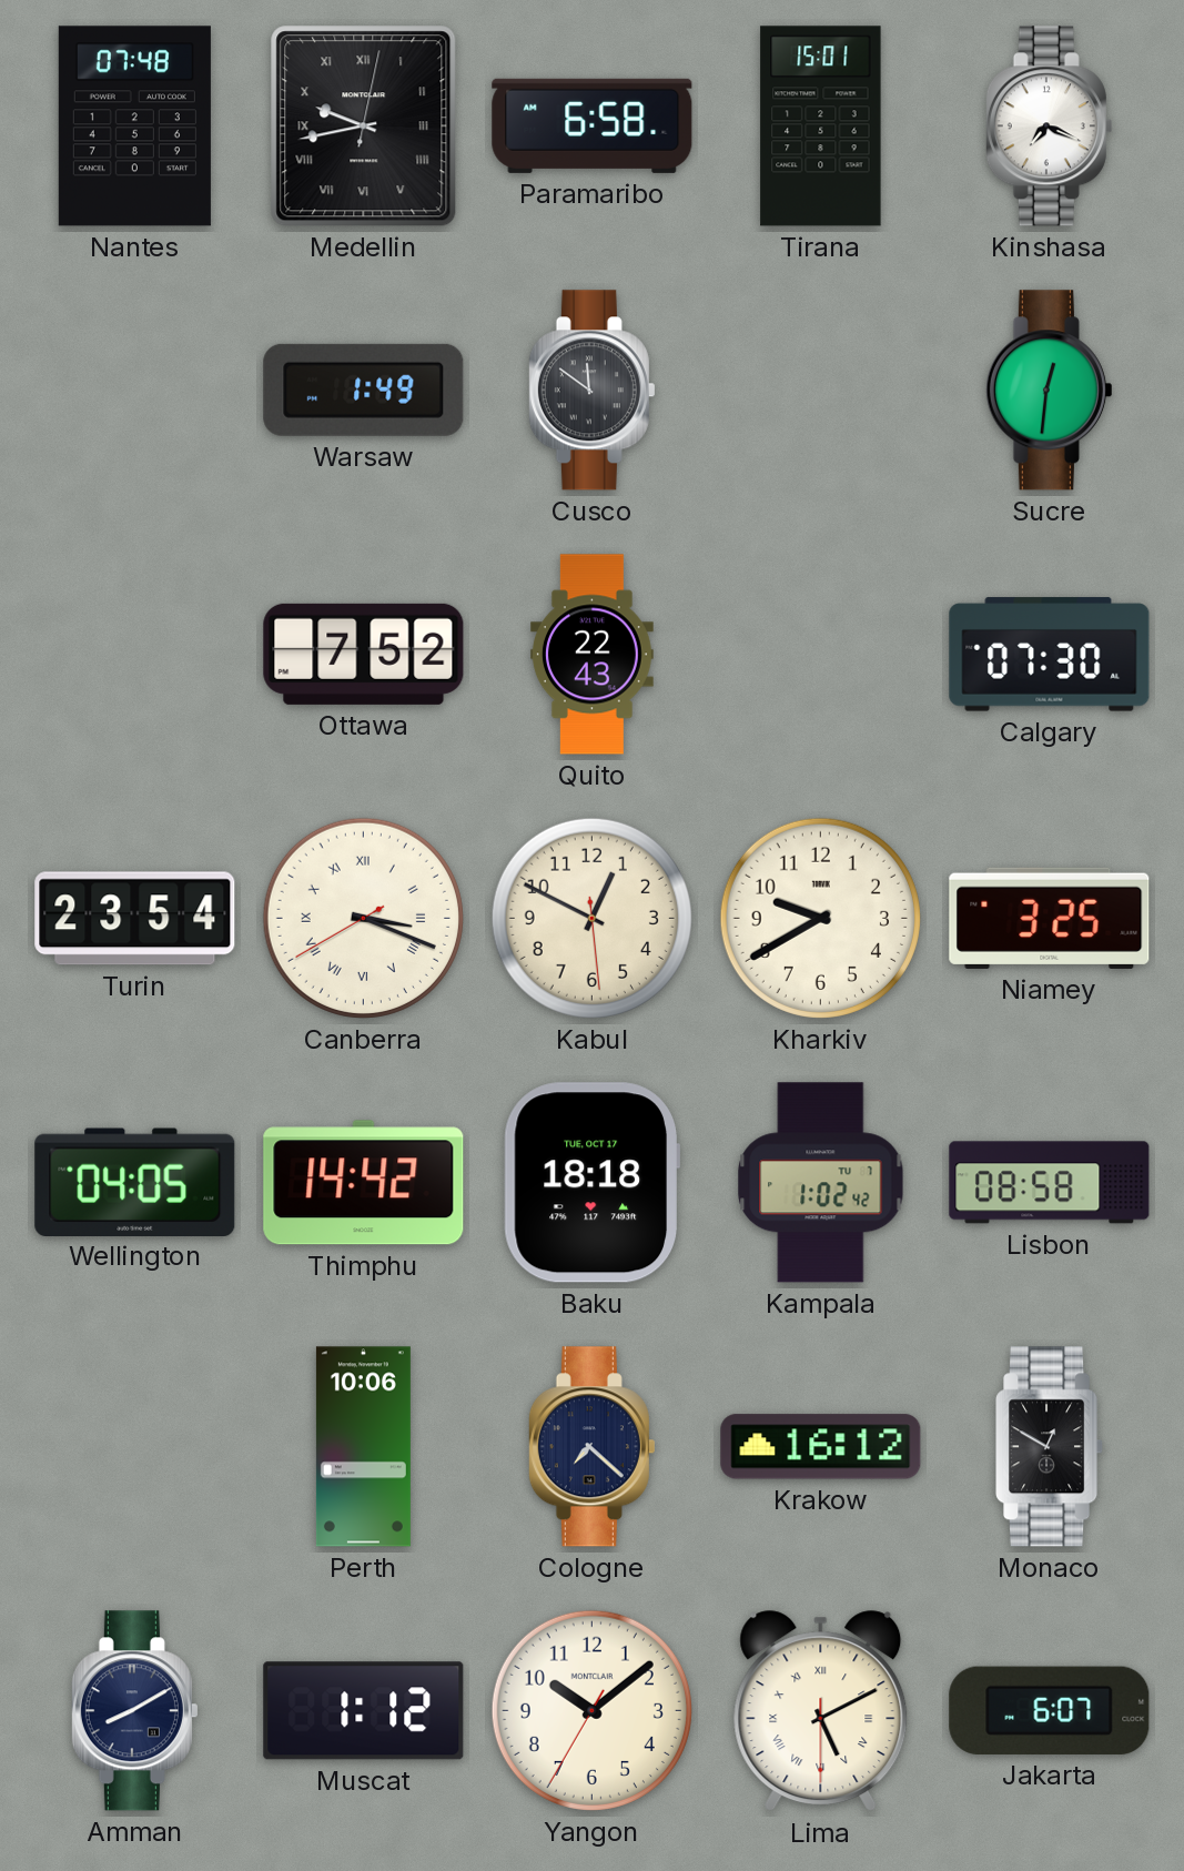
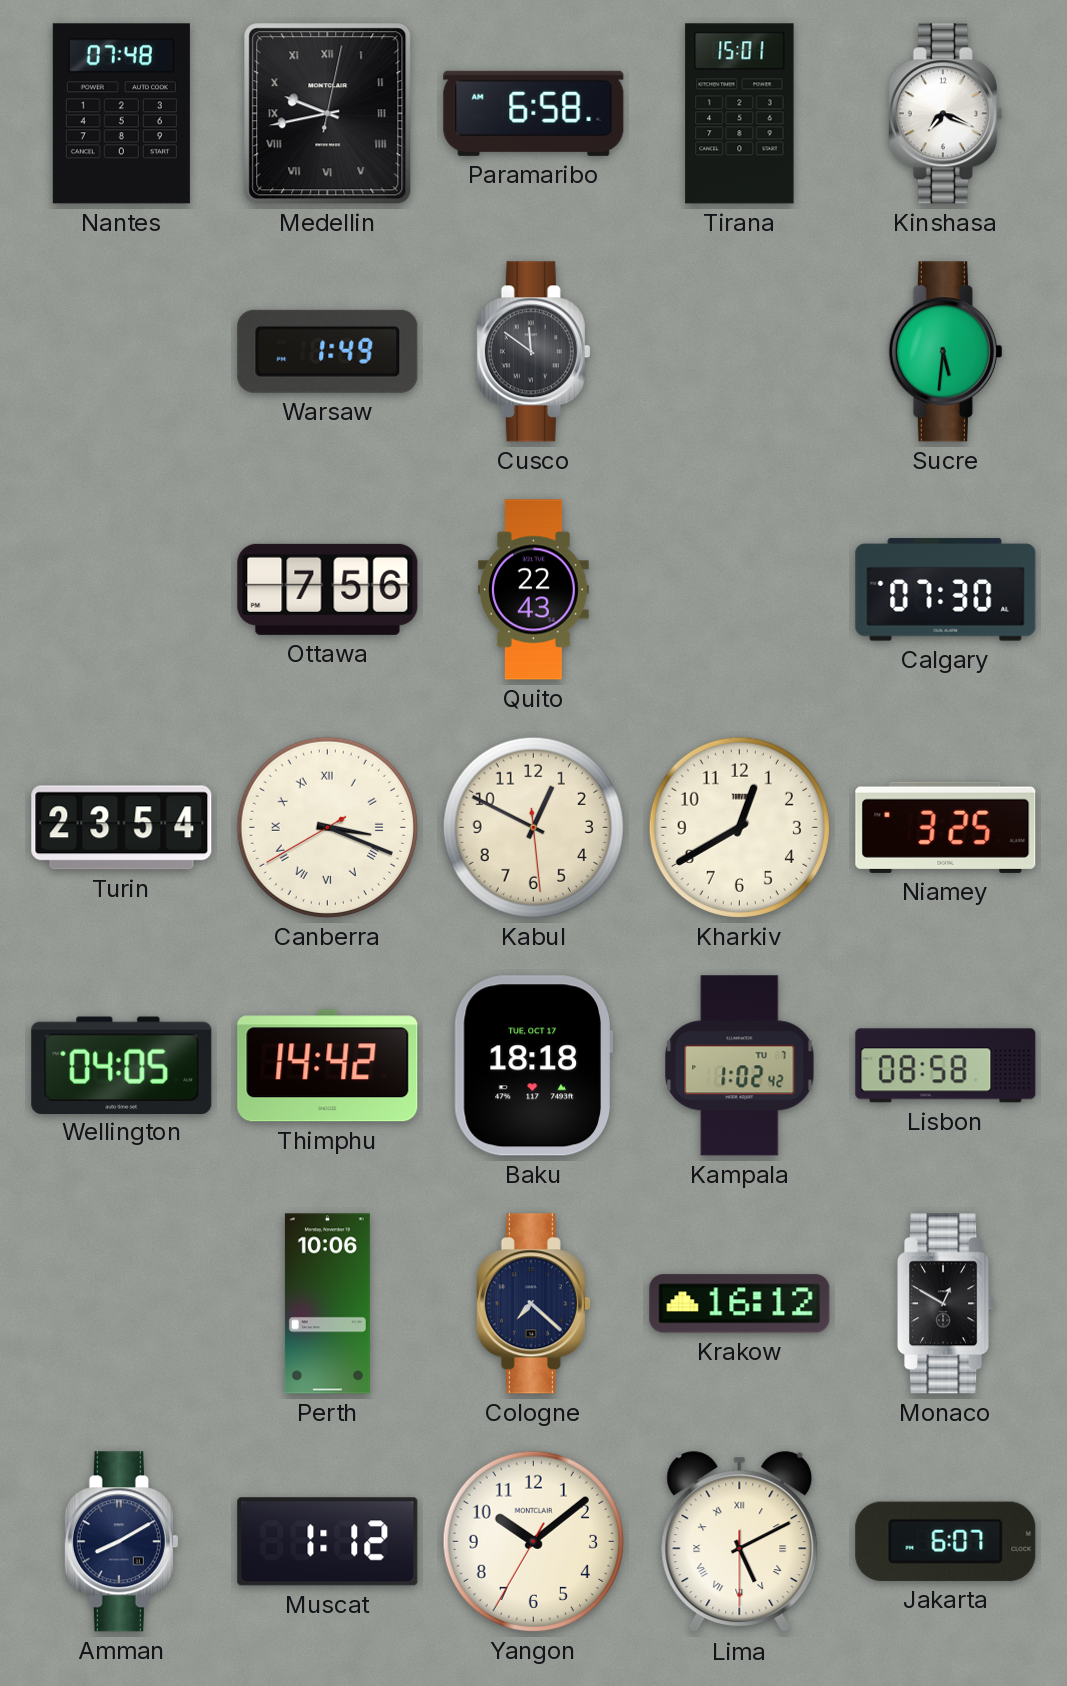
Sucre: 12:31 -> 5:31
Ottawa: 7:52 -> 7:56
Kharkiv: 9:40 -> 12:40
